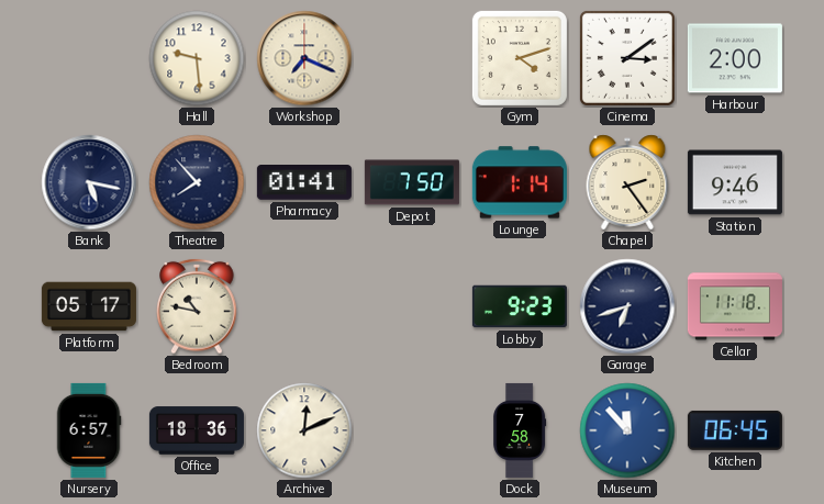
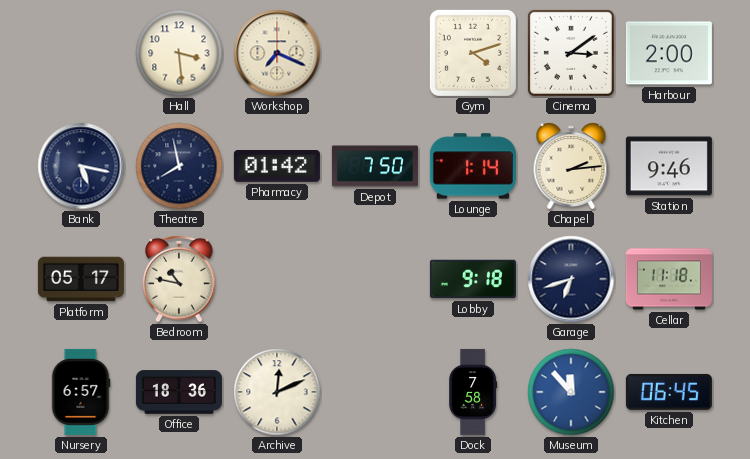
Hall: 9:29 -> 3:29
Theatre: 7:53 -> 7:58
Pharmacy: 01:41 -> 01:42
Chapel: 2:24 -> 2:14
Lobby: 9:23 -> 9:18
